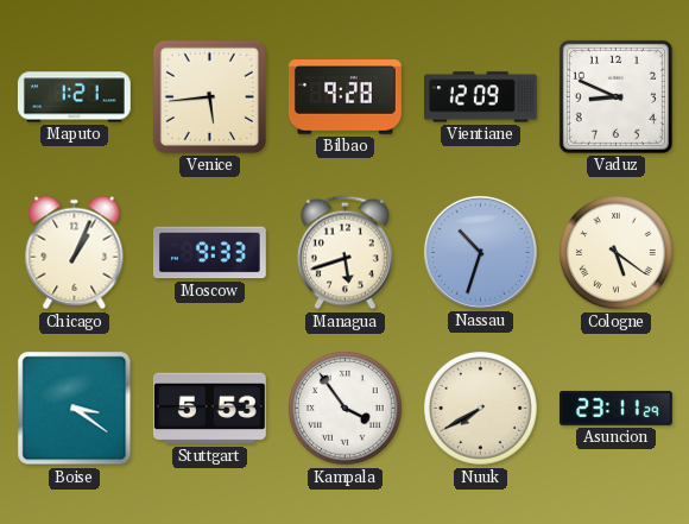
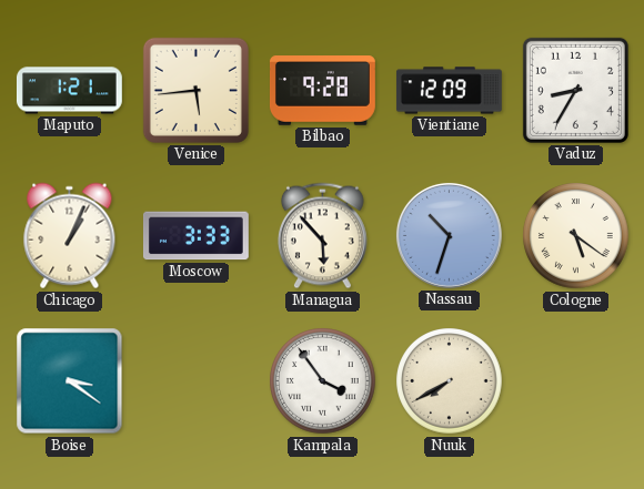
Vaduz: 8:49 -> 8:35
Moscow: 9:33 -> 3:33
Managua: 5:42 -> 5:53
Stuttgart: 5:53 -> none
Asuncion: 23:11 -> none
